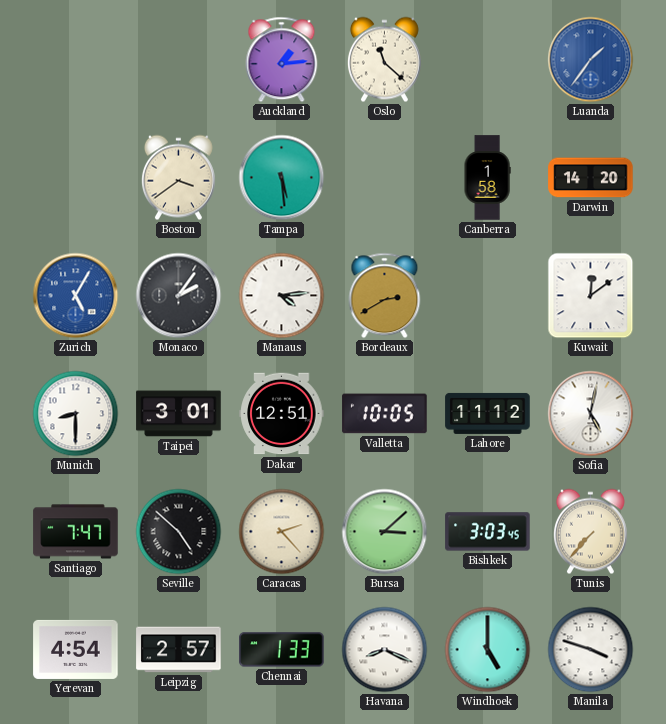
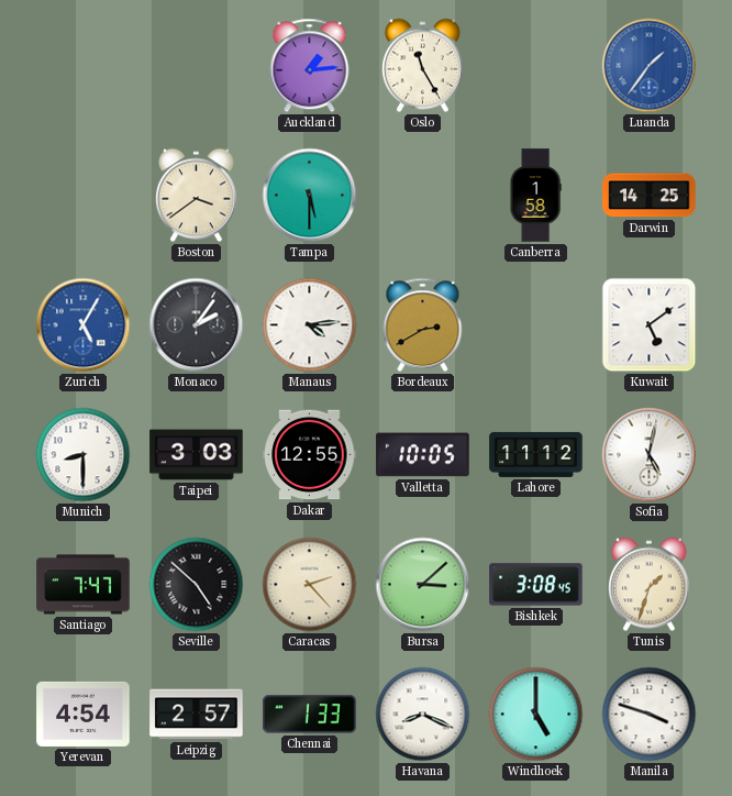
Oslo: 11:22 -> 11:25
Tampa: 5:29 -> 5:30
Darwin: 14:20 -> 14:25
Kuwait: 12:09 -> 5:09
Taipei: 3:01 -> 3:03
Dakar: 12:51 -> 12:55
Bishkek: 3:03 -> 3:08
Tunis: 7:37 -> 1:33
